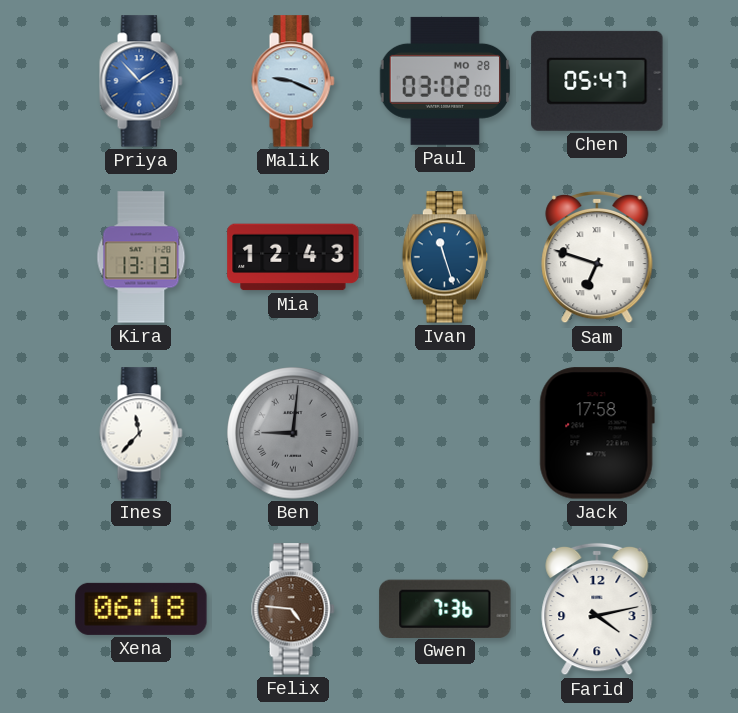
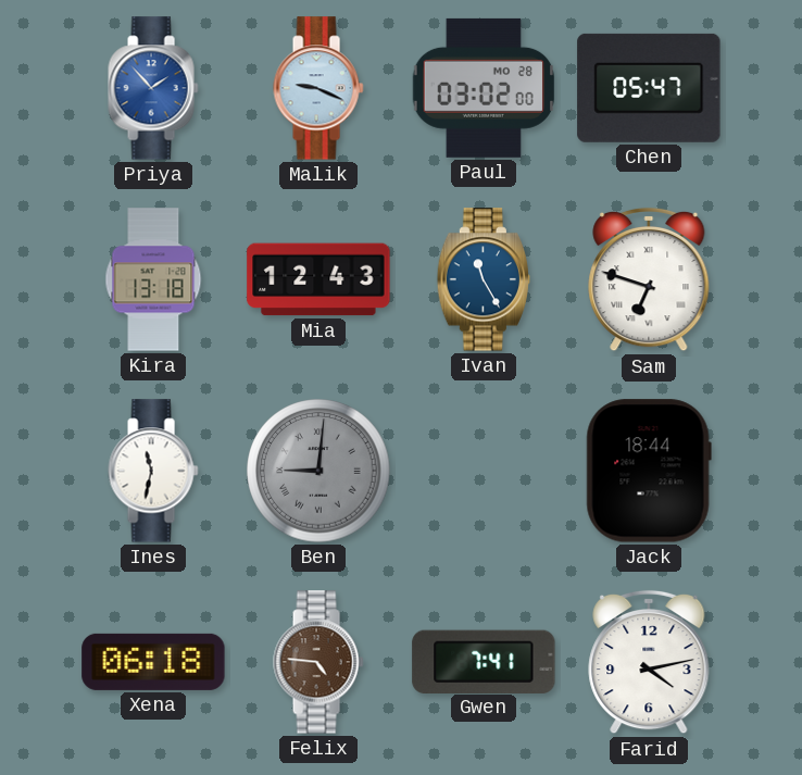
Kira: 13:13 -> 13:18
Ivan: 11:27 -> 11:25
Ines: 11:37 -> 11:32
Jack: 17:58 -> 18:44
Gwen: 7:36 -> 7:41
